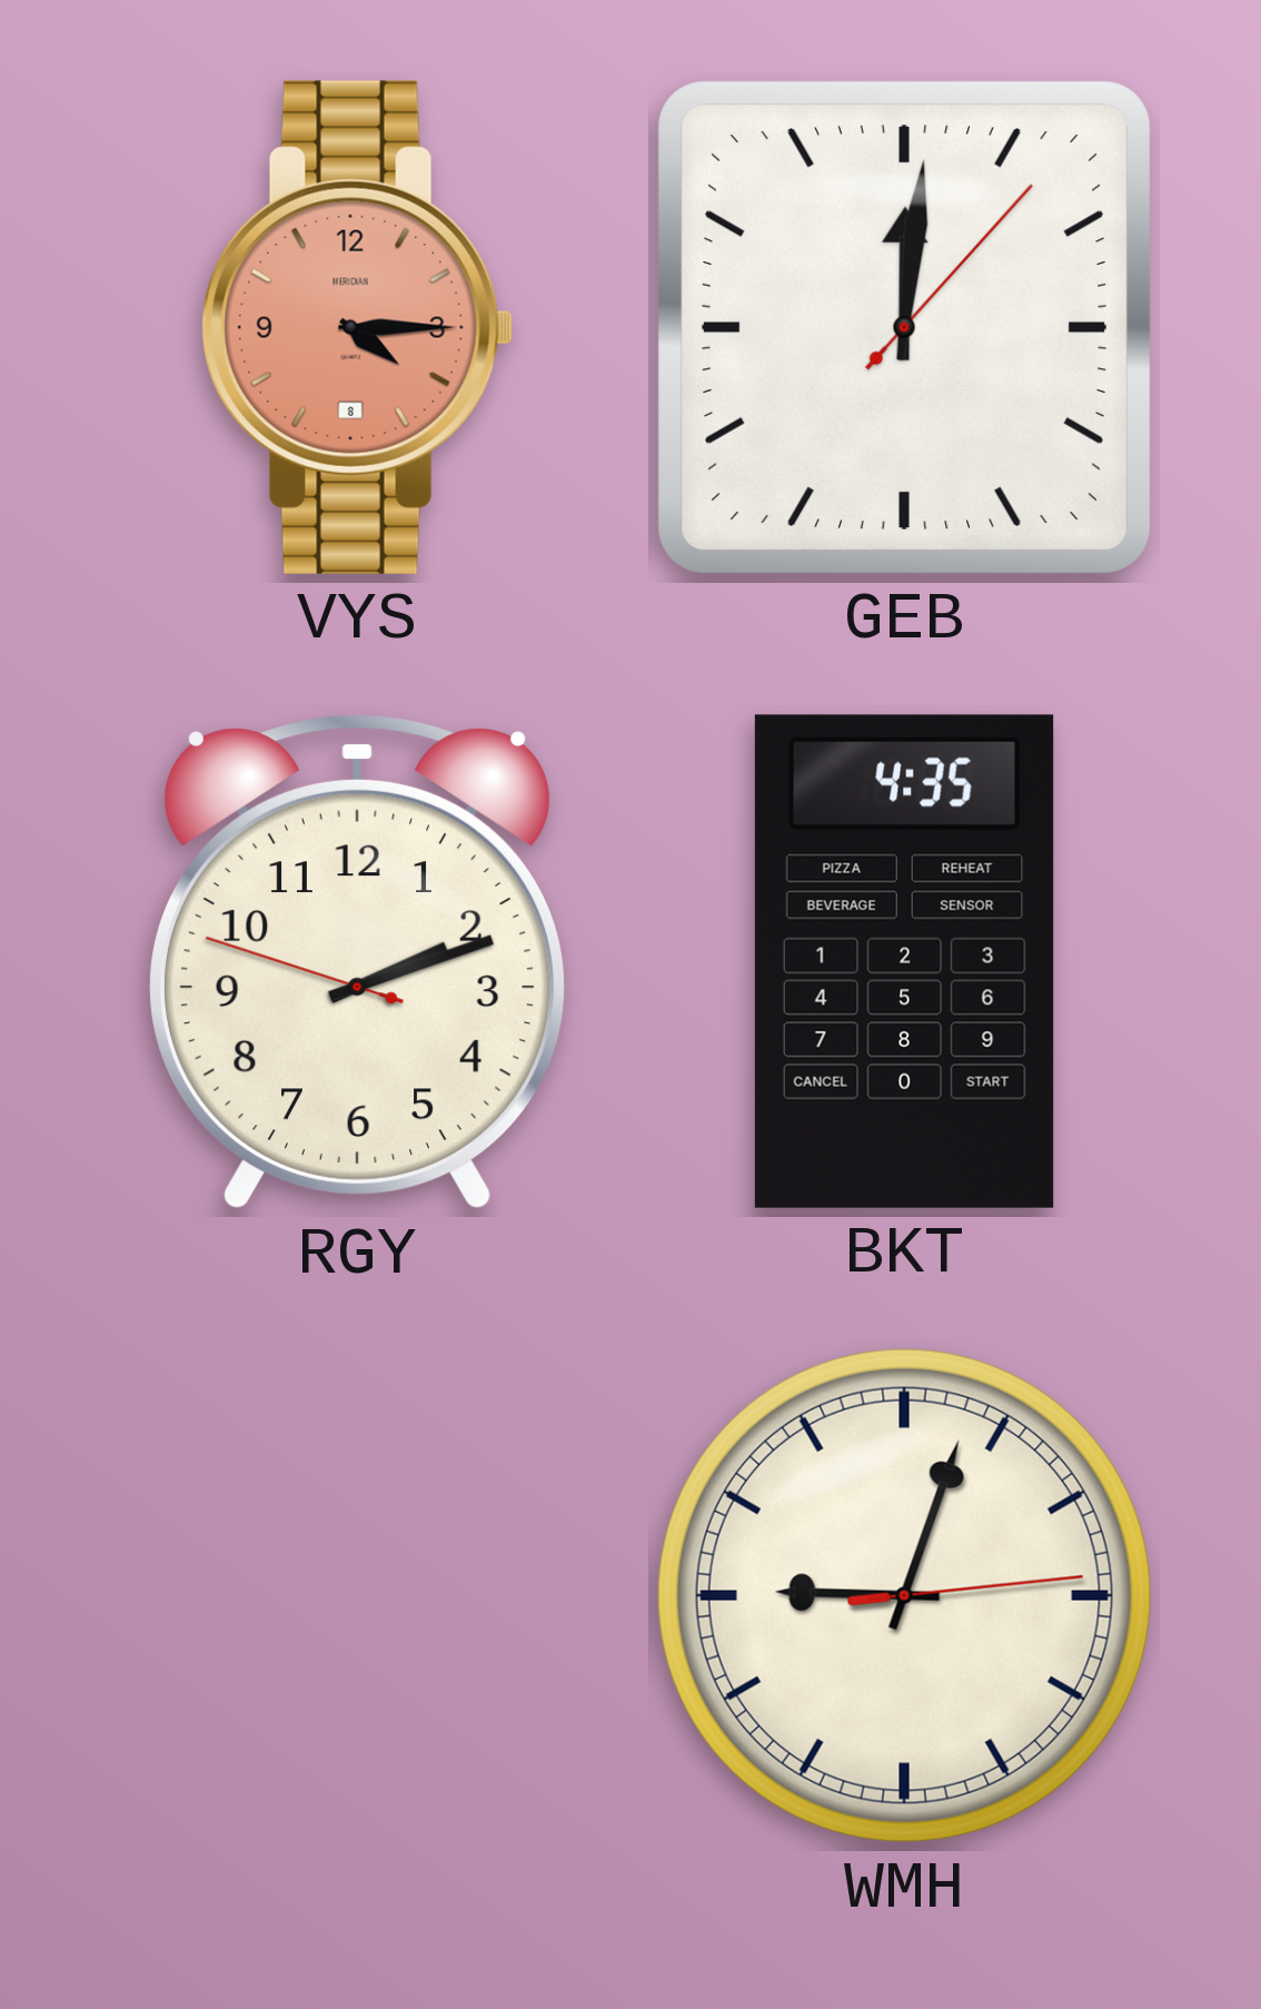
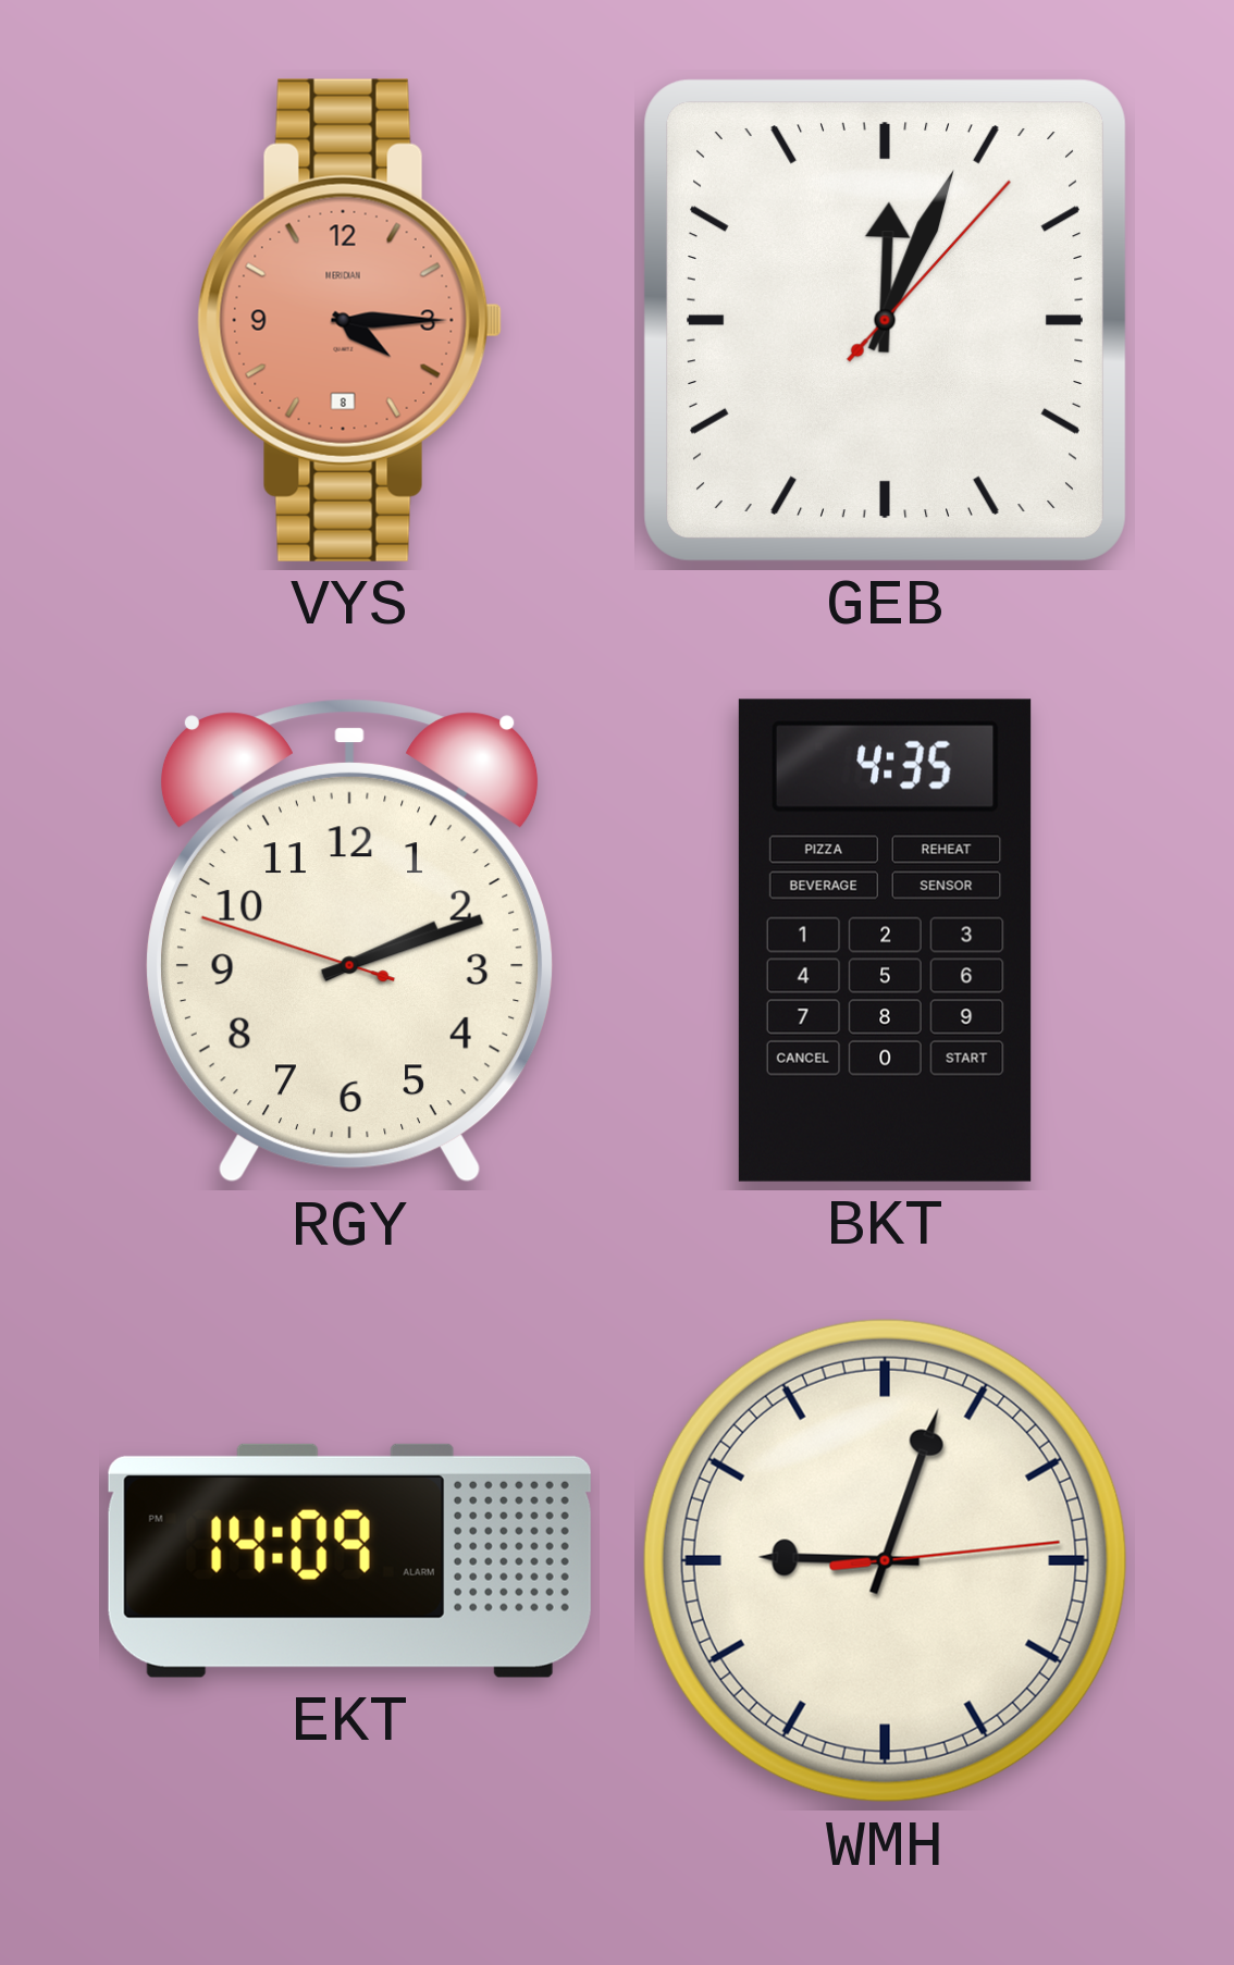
GEB: 12:01 -> 12:04
EKT: none -> 14:09
